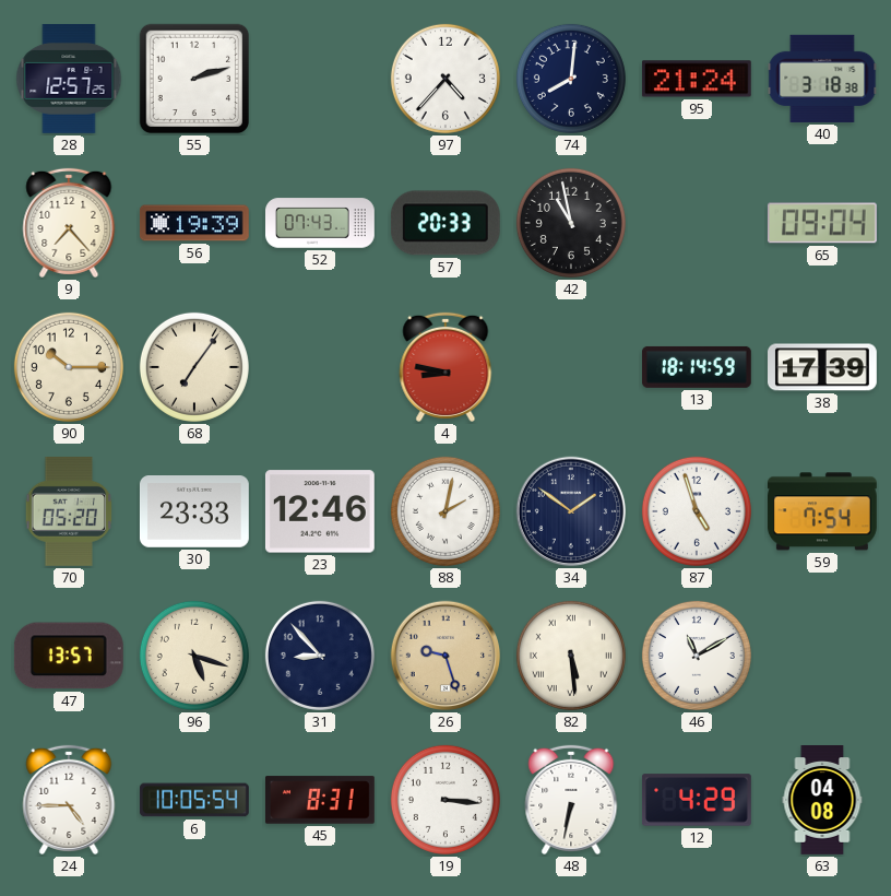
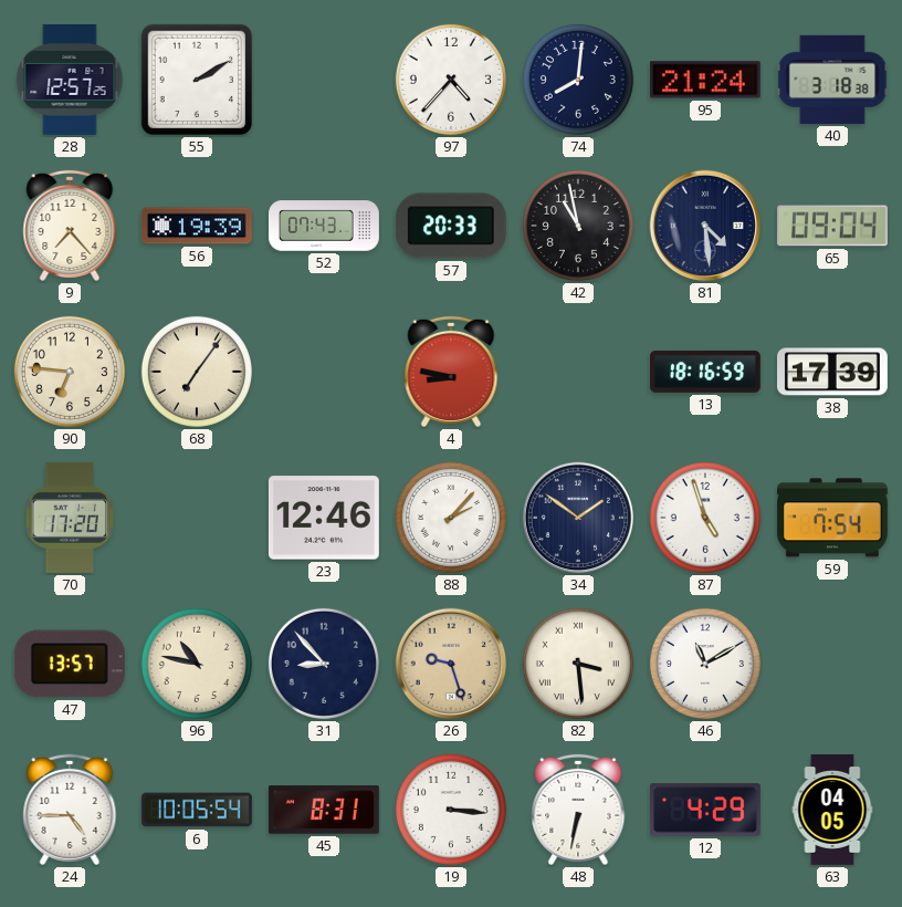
55: 2:12 -> 2:10
81: none -> 4:29
90: 10:15 -> 6:46
13: 18:14 -> 18:16
70: 05:20 -> 17:20
30: 23:33 -> none
88: 2:02 -> 2:07
96: 5:18 -> 10:47
82: 5:29 -> 3:29
63: 04:08 -> 04:05
